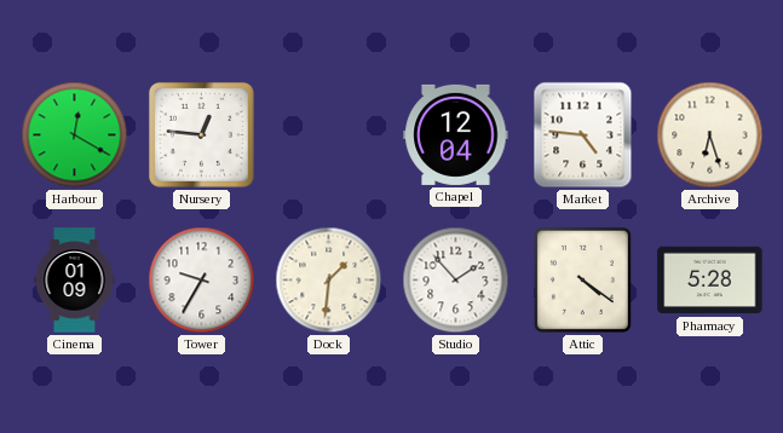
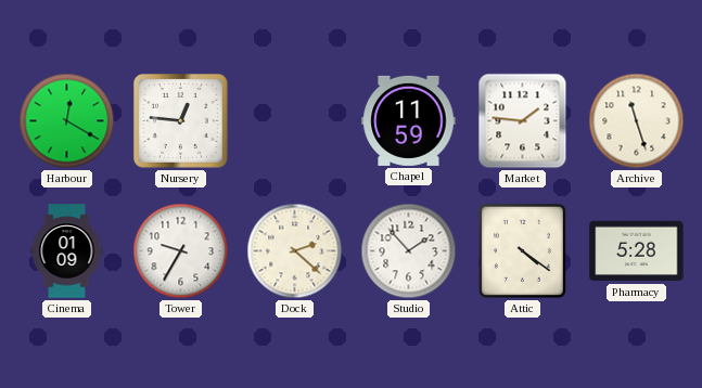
Chapel: 12:04 -> 11:59
Market: 4:46 -> 1:46
Archive: 6:27 -> 11:27
Dock: 1:31 -> 2:22
